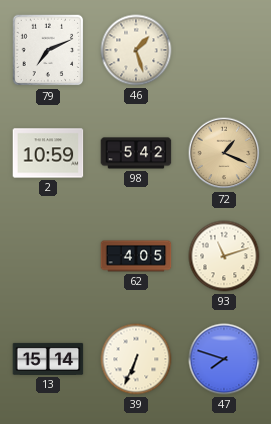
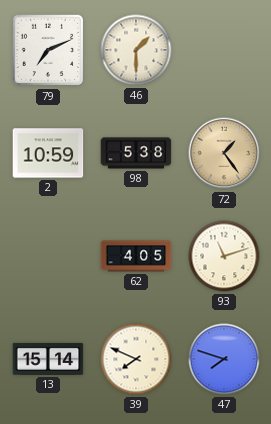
46: 1:27 -> 1:30
98: 5:42 -> 5:38
72: 1:19 -> 1:24
39: 6:34 -> 7:49
